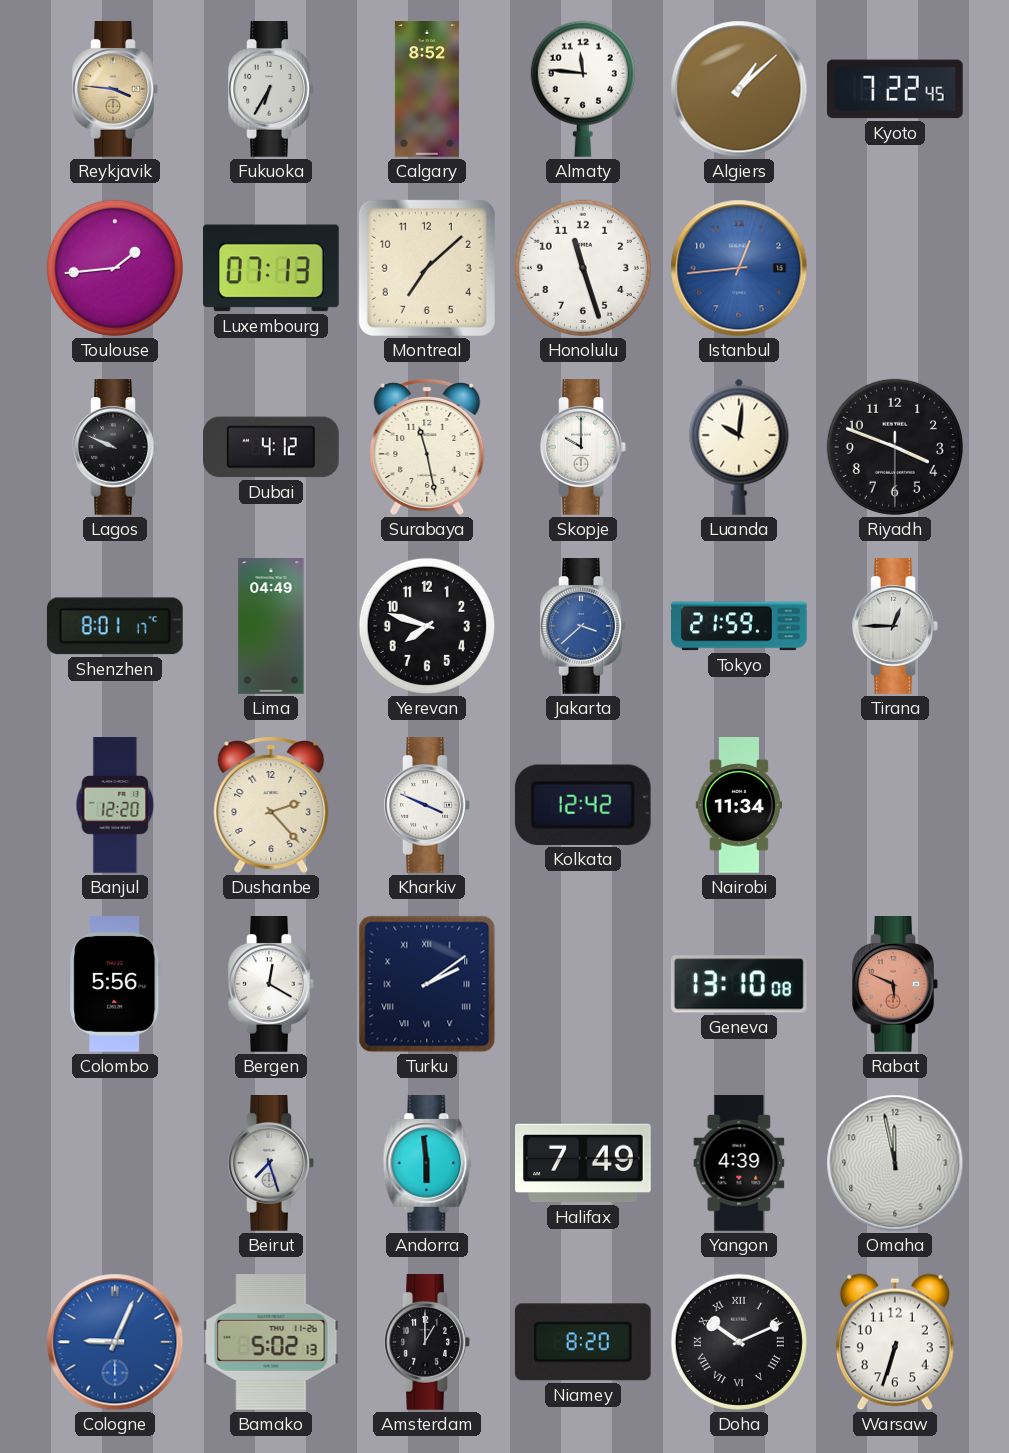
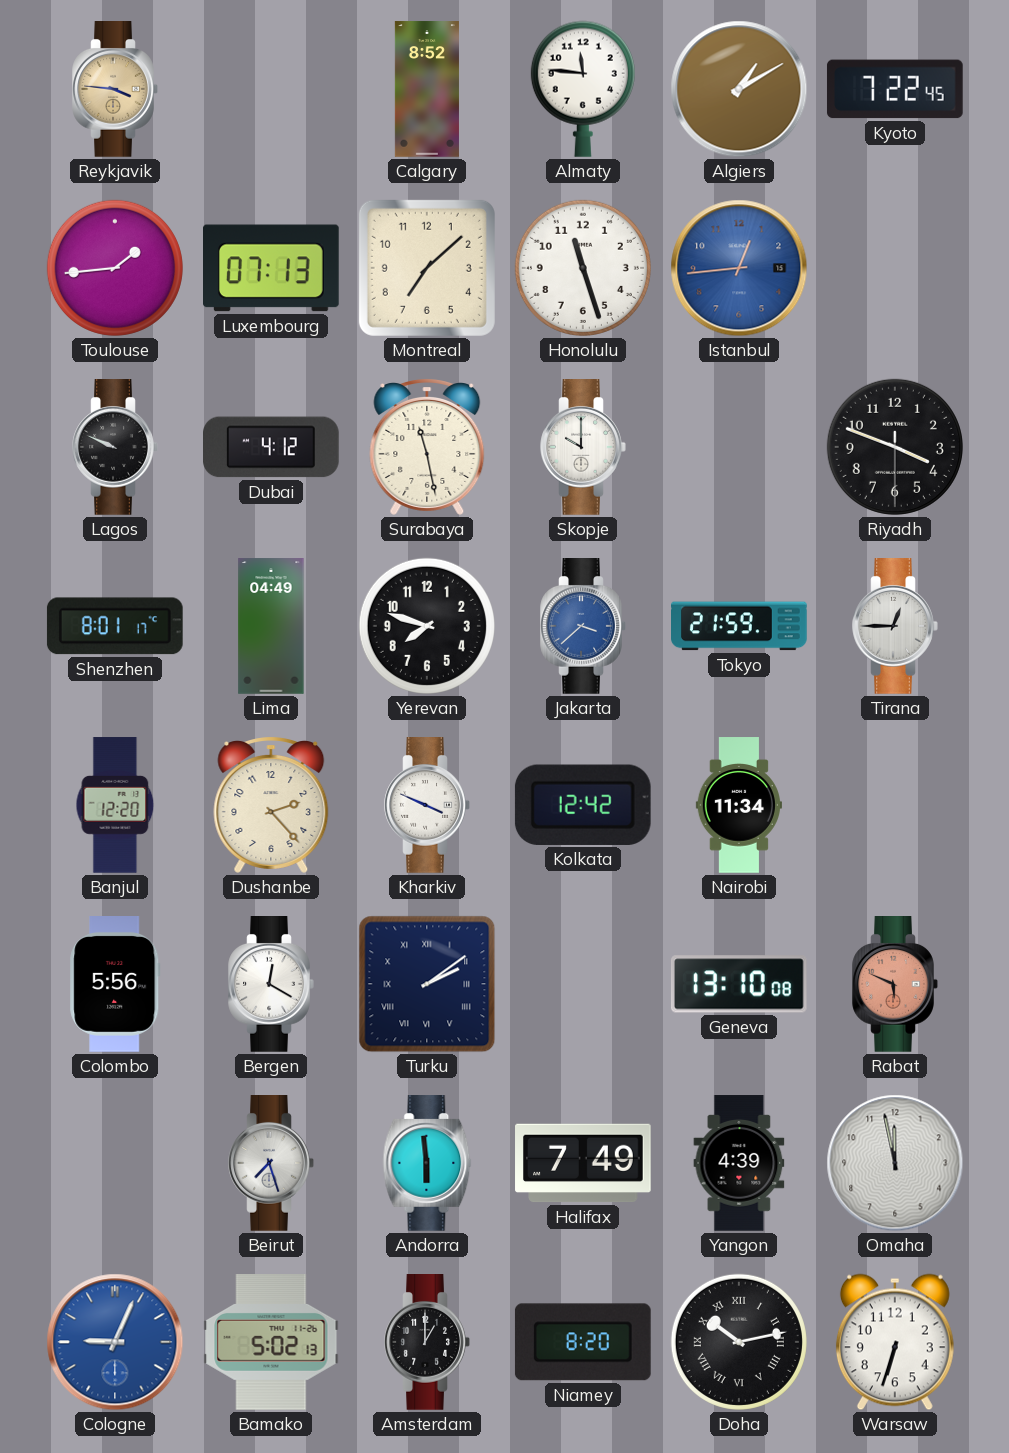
Fukuoka: 6:35 -> none
Algiers: 1:08 -> 1:10
Luanda: 10:01 -> none
Doha: 10:11 -> 10:13
